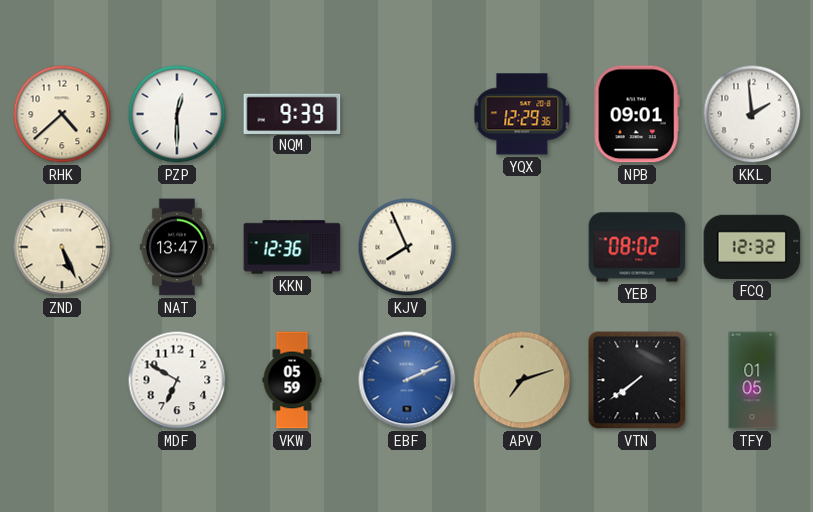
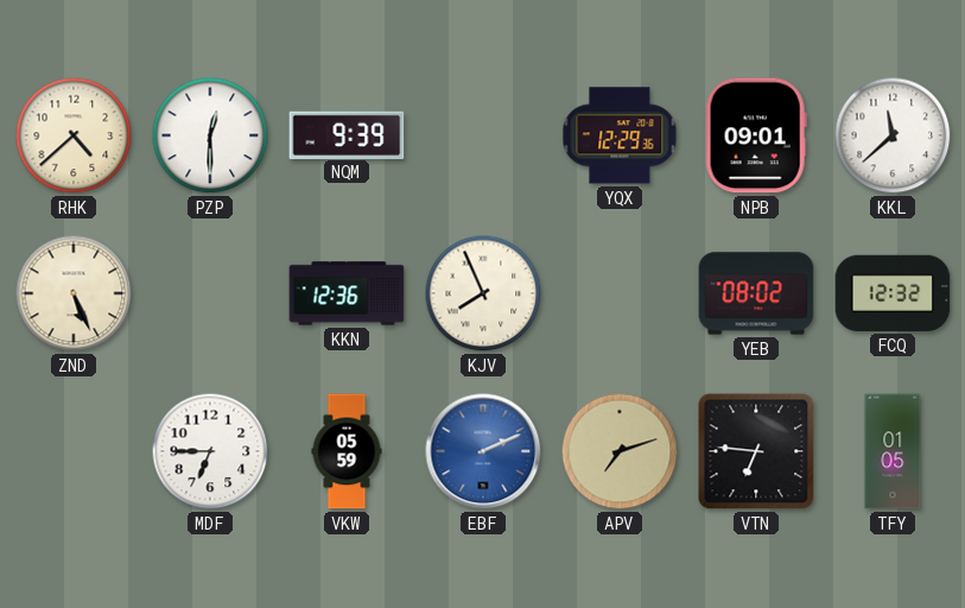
KKL: 1:59 -> 11:38
NAT: 13:47 -> none
MDF: 6:50 -> 6:45
VTN: 7:39 -> 6:46
